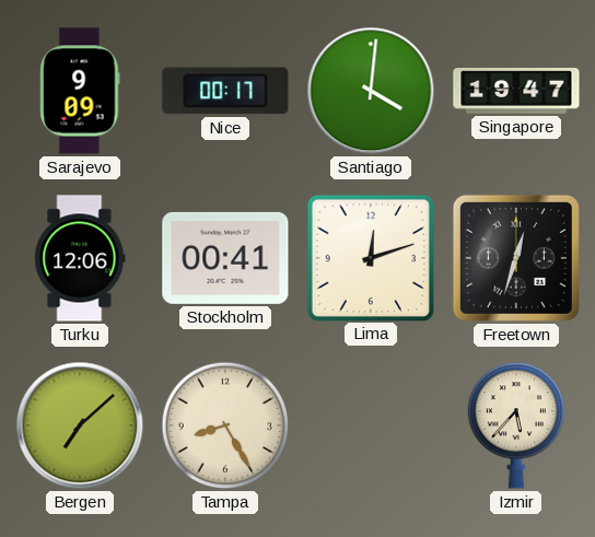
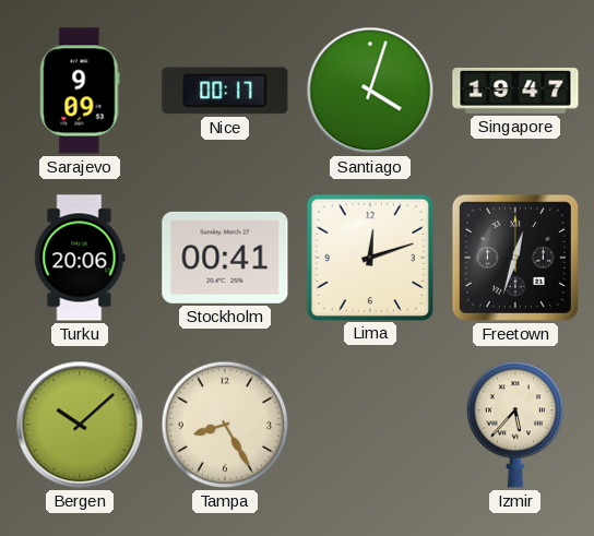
Santiago: 4:01 -> 4:03
Turku: 12:06 -> 20:06
Bergen: 7:08 -> 10:08
